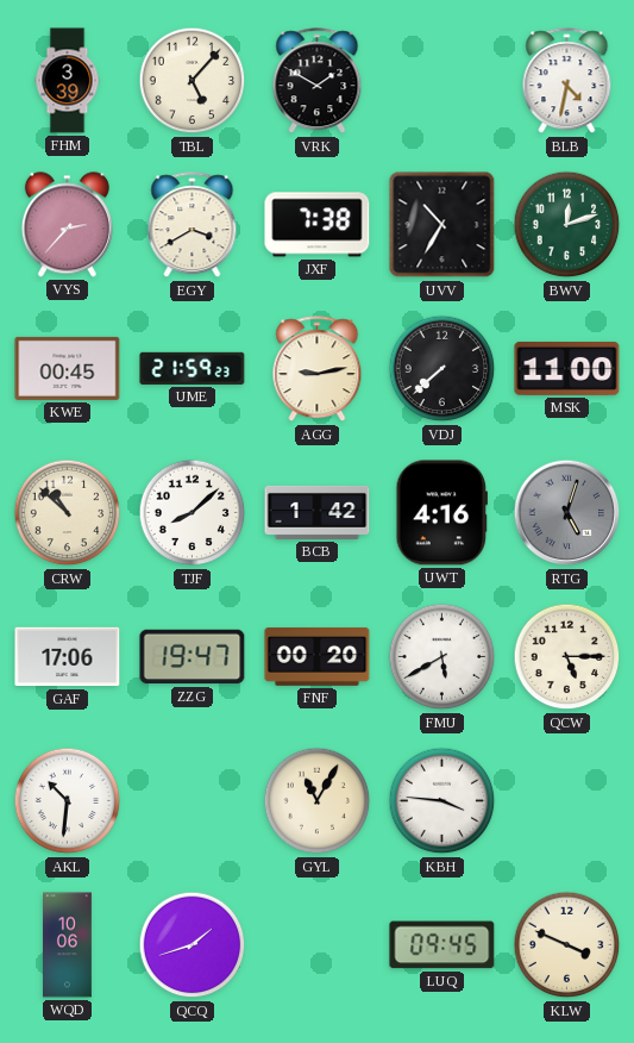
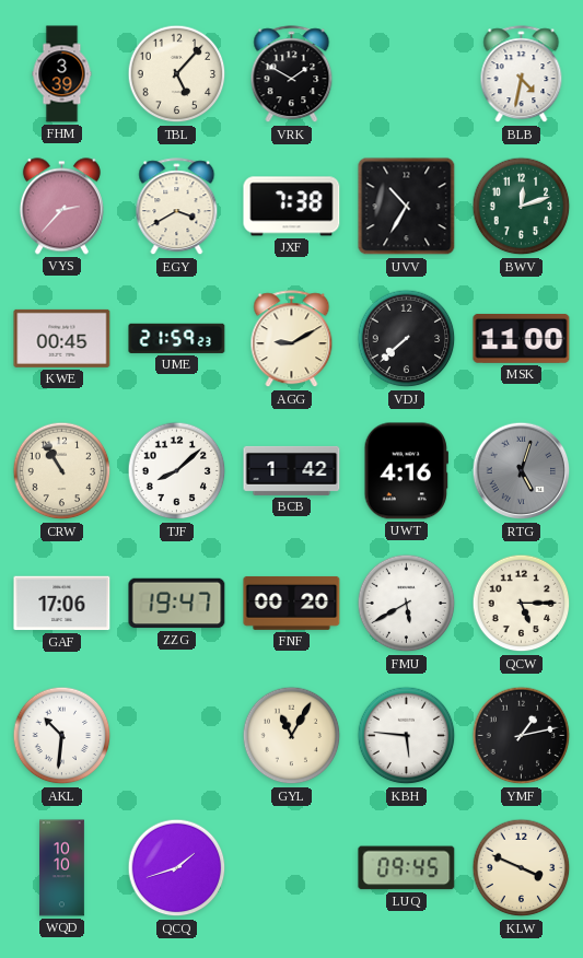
AGG: 9:13 -> 9:10
CRW: 10:52 -> 10:55
KBH: 3:46 -> 5:46
YMF: none -> 1:13
WQD: 10:06 -> 10:10
